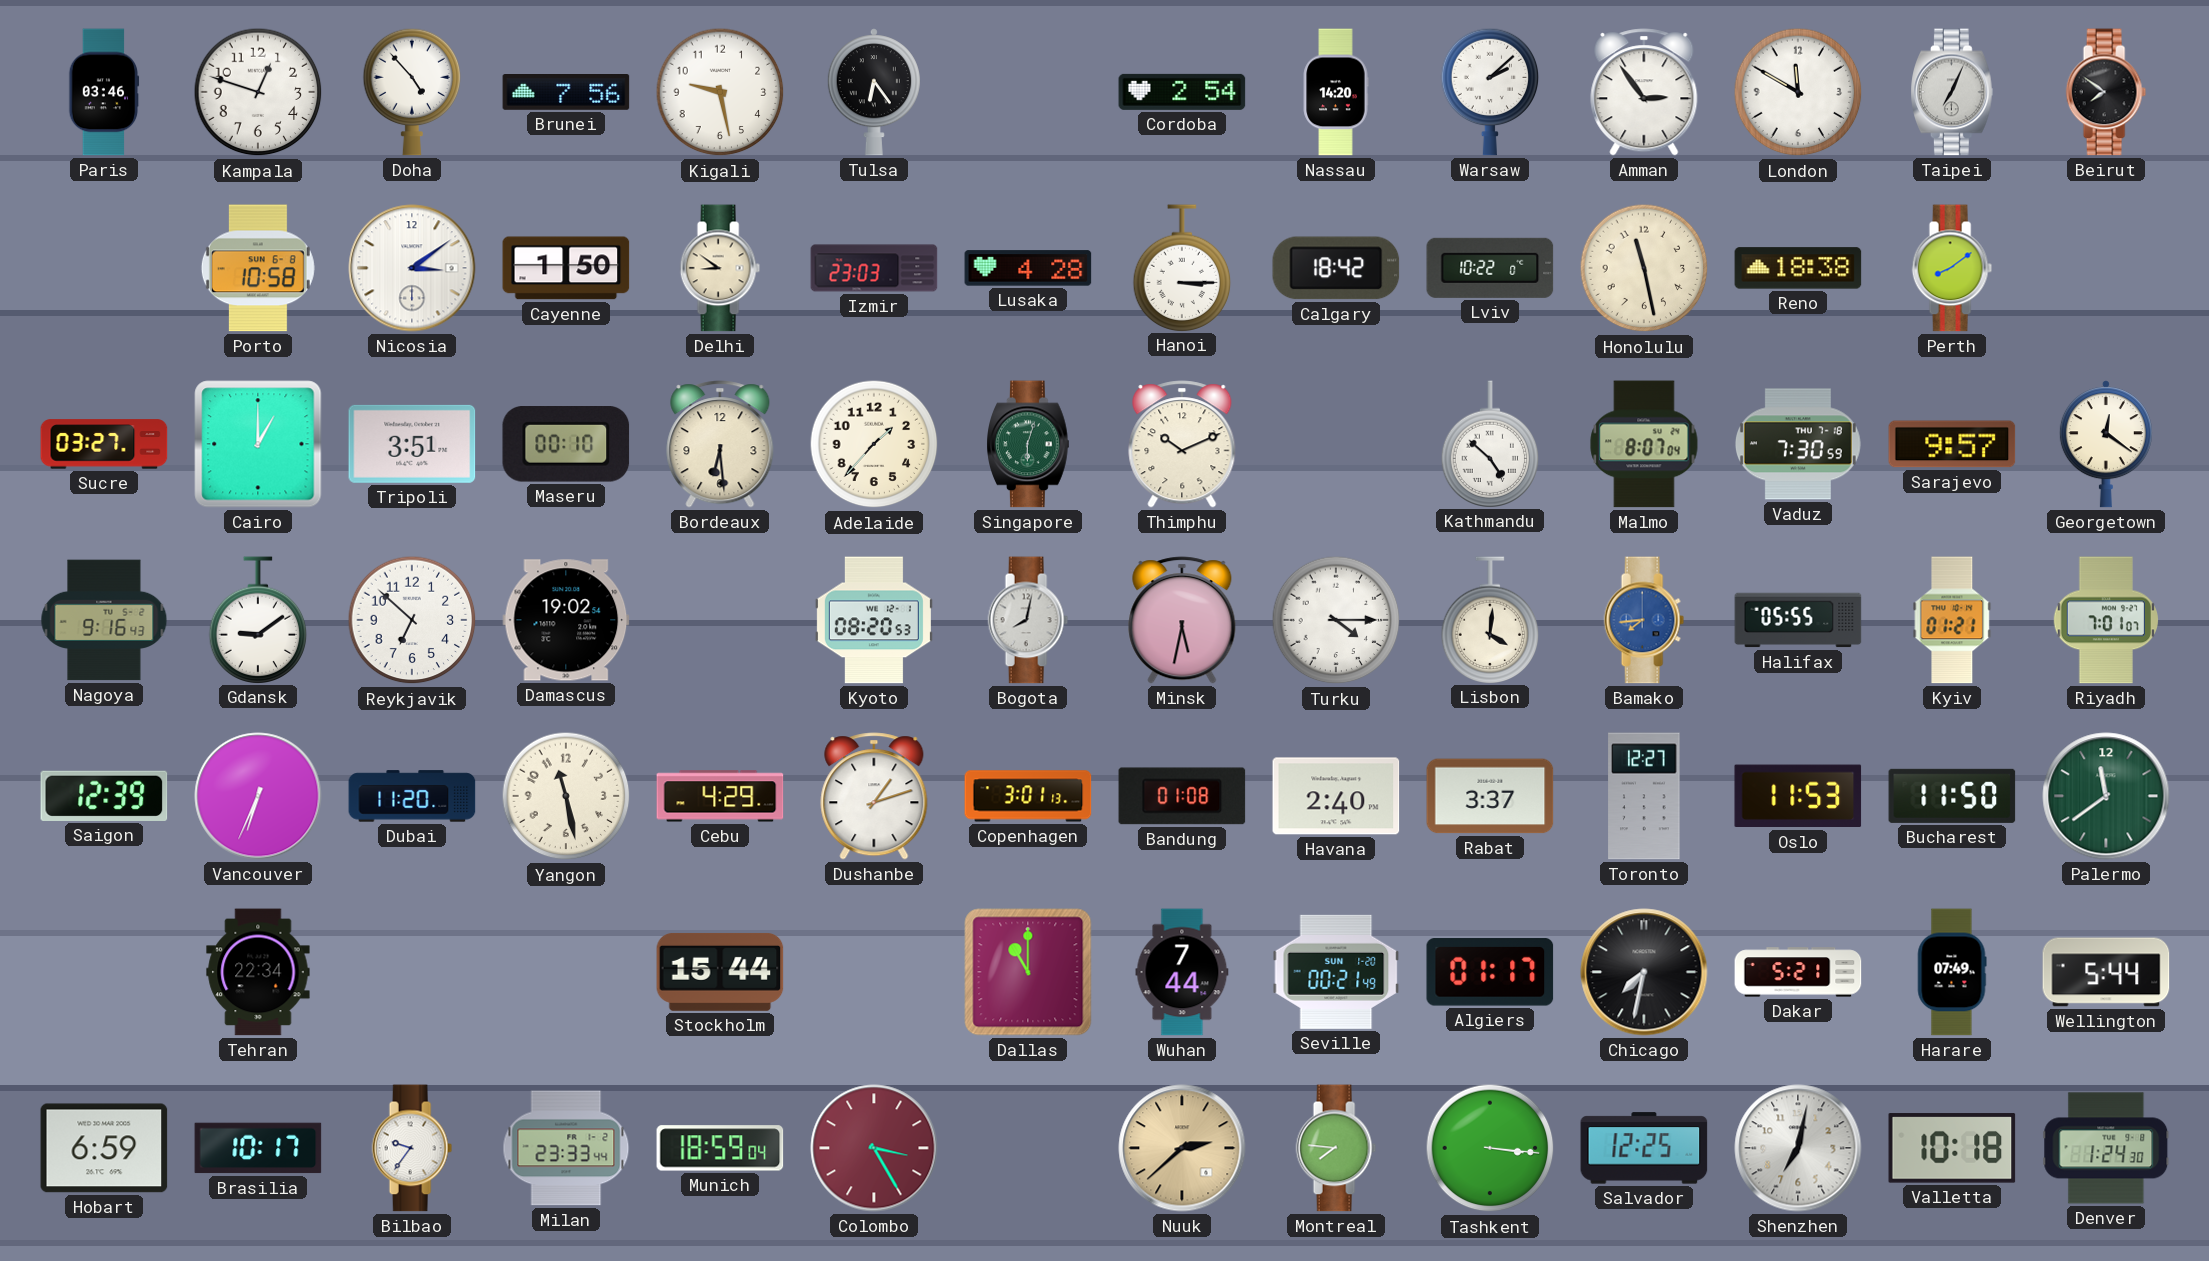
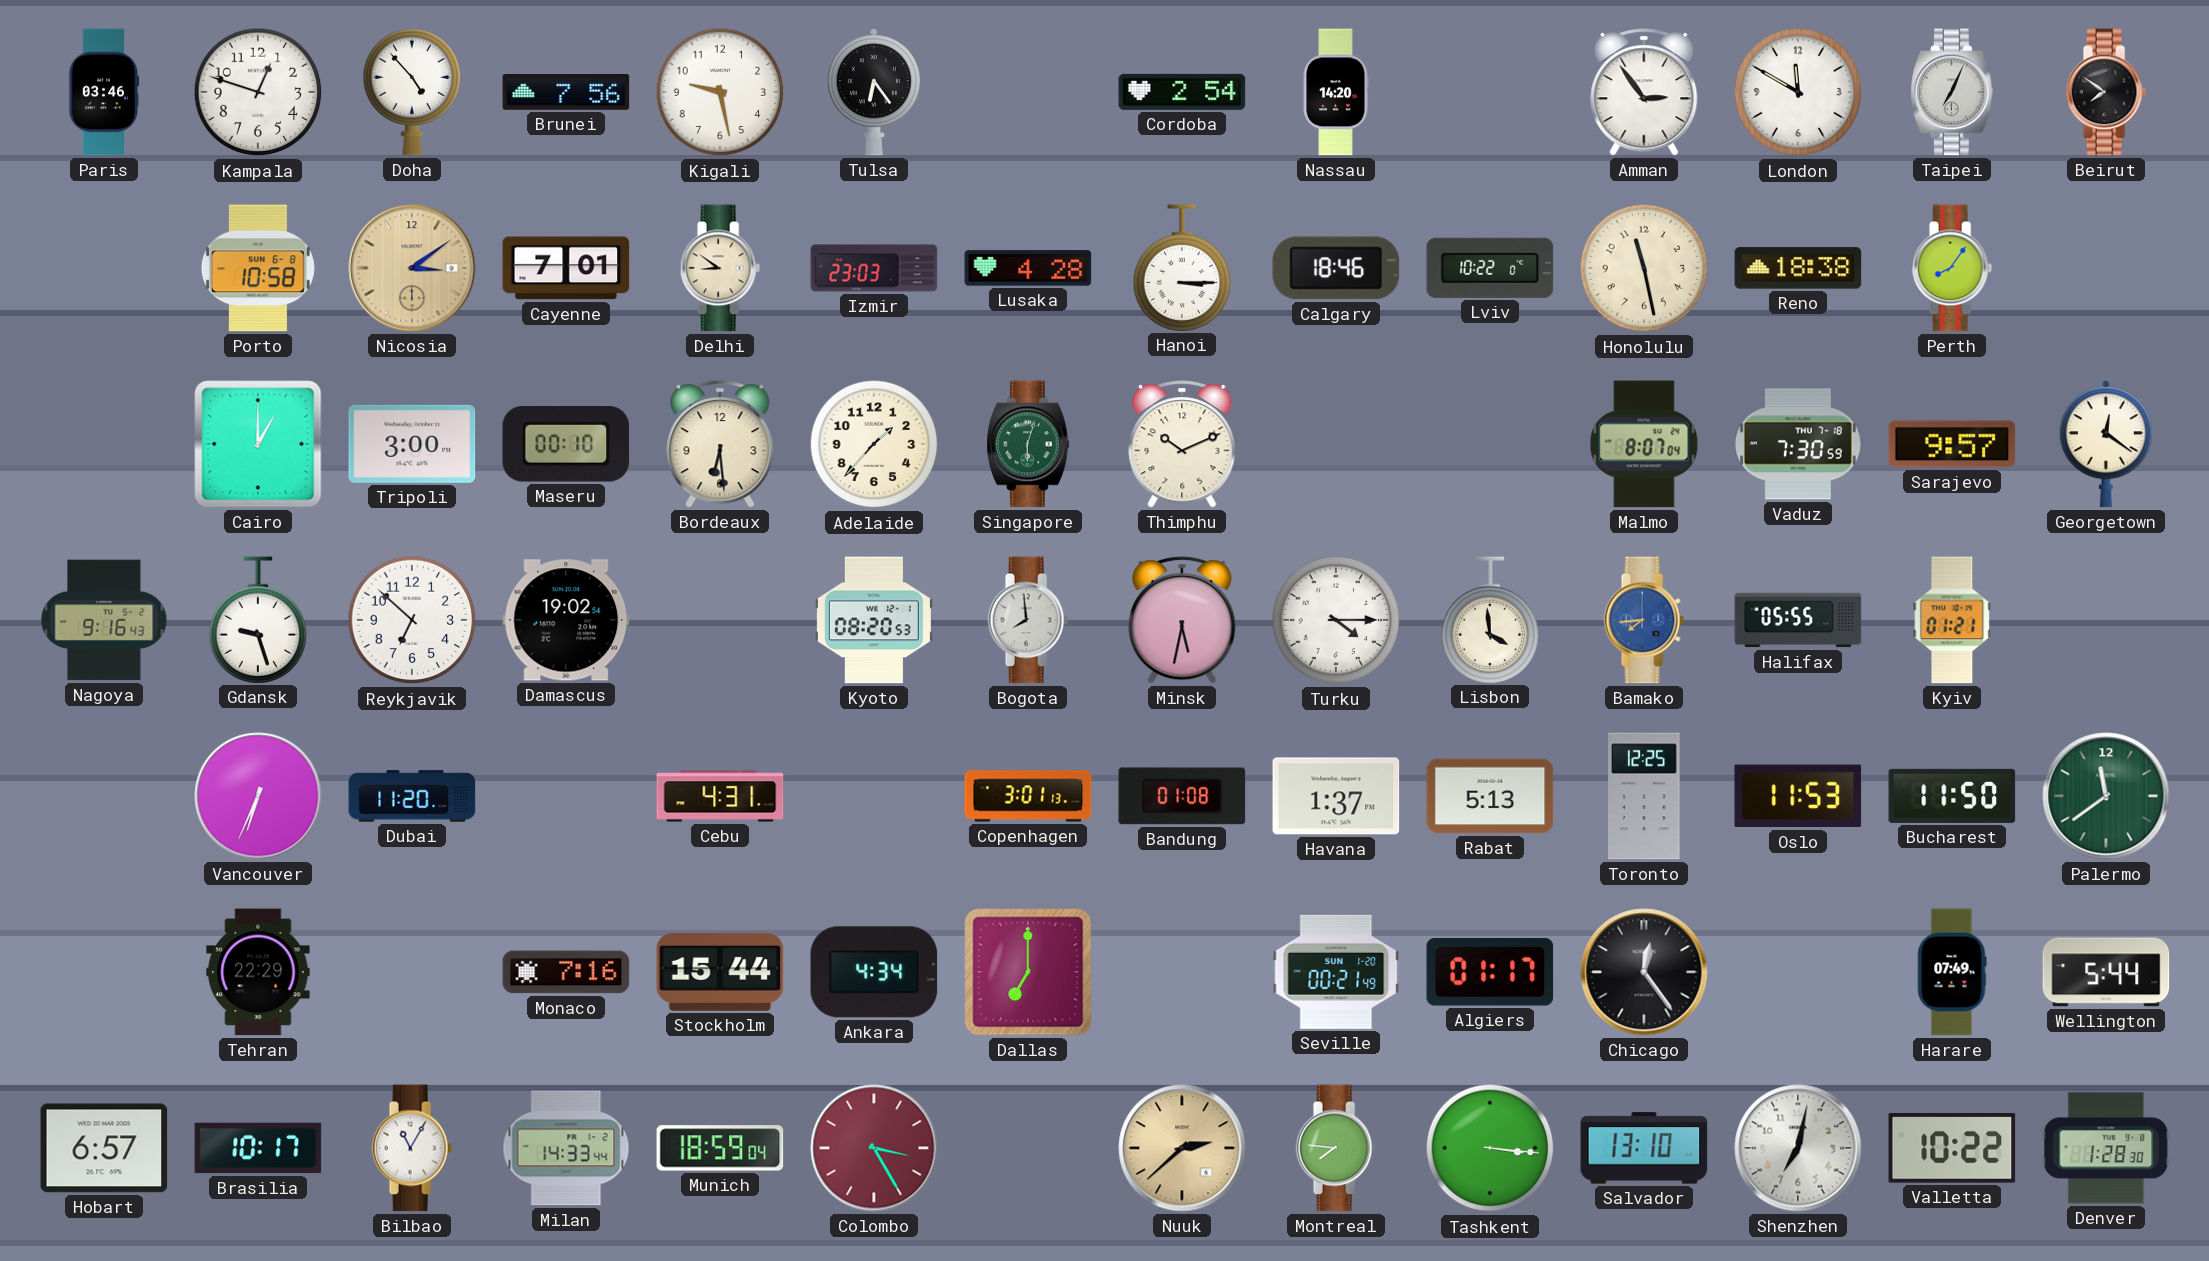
Warsaw: 2:08 -> none
Nicosia dial: white -> champagne
Cayenne: 1:50 -> 7:01
Calgary: 18:42 -> 18:46
Perth: 8:09 -> 8:06
Sucre: 03:27 -> none
Tripoli: 3:51 -> 3:00
Kathmandu: 4:52 -> none
Gdansk: 9:09 -> 9:27
Bogota: 8:02 -> 7:59
Lisbon: 4:01 -> 3:59
Riyadh: 7:01 -> none
Saigon: 12:39 -> none
Yangon: 11:28 -> none
Cebu: 4:29 -> 4:31
Dushanbe: 1:12 -> none
Havana: 2:40 -> 1:37
Rabat: 3:37 -> 5:13
Toronto: 12:27 -> 12:25
Tehran: 22:34 -> 22:29
Monaco: none -> 7:16
Ankara: none -> 4:34
Dallas: 11:00 -> 7:00
Wuhan: 7:44 -> none
Chicago: 7:32 -> 12:24
Dakar: 5:21 -> none
Hobart: 6:59 -> 6:57
Bilbao: 9:36 -> 11:05
Milan: 23:33 -> 14:33
Salvador: 12:25 -> 13:10
Valletta: 10:18 -> 10:22
Denver: 1:24 -> 1:28
